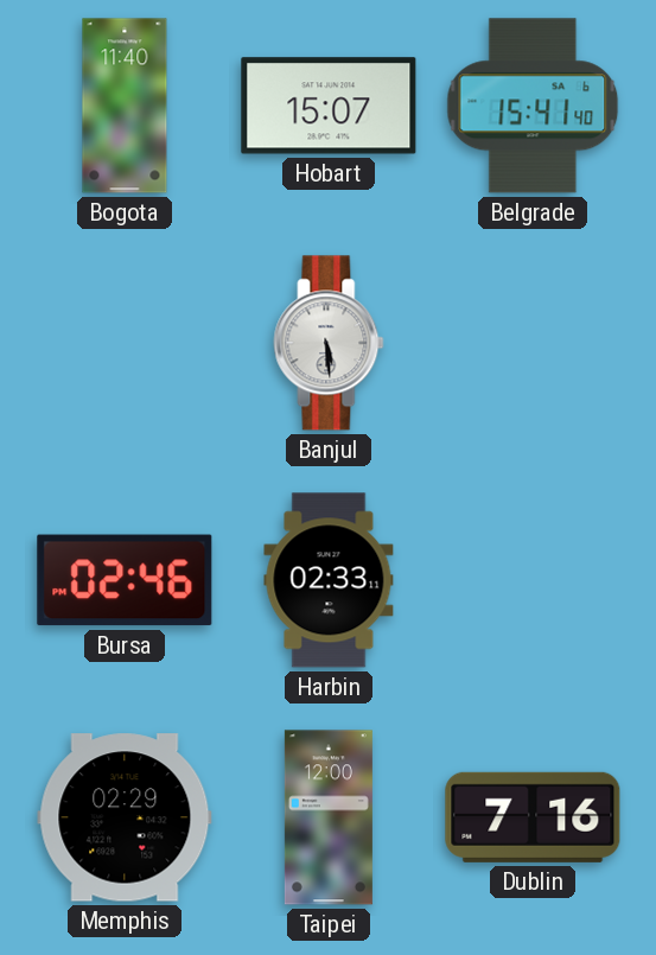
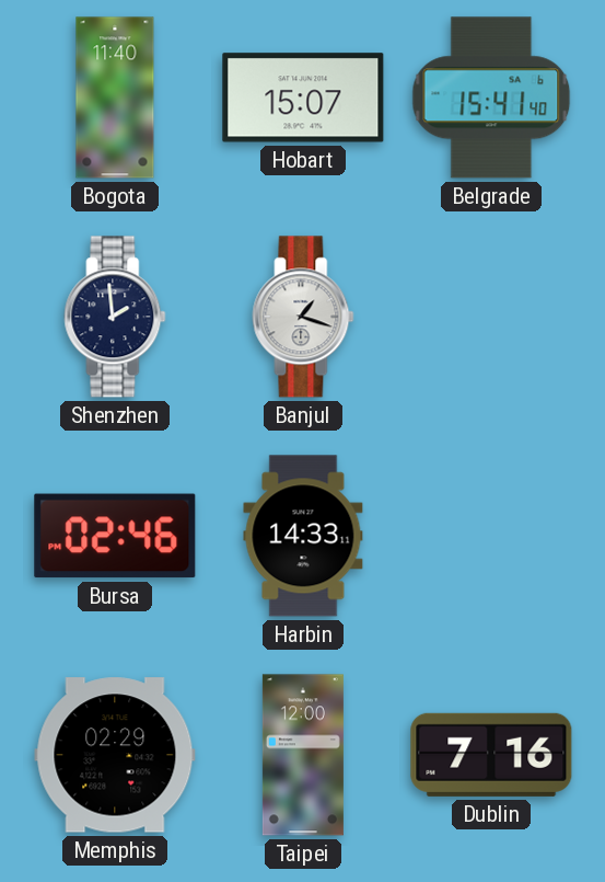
Shenzhen: none -> 1:59
Banjul: 5:29 -> 1:18
Harbin: 02:33 -> 14:33
